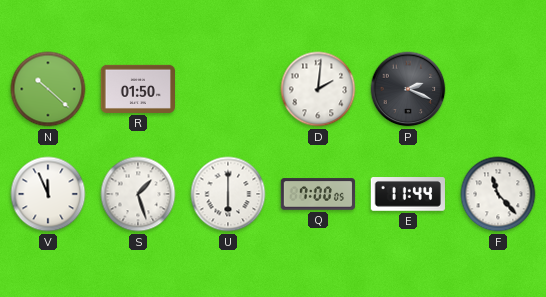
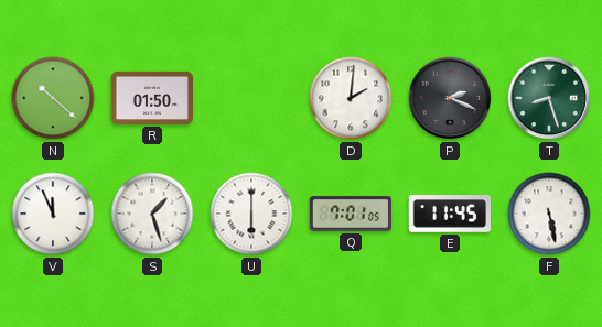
T: none -> 8:27
Q: 7:00 -> 7:01
E: 11:44 -> 11:45
F: 11:23 -> 5:28
